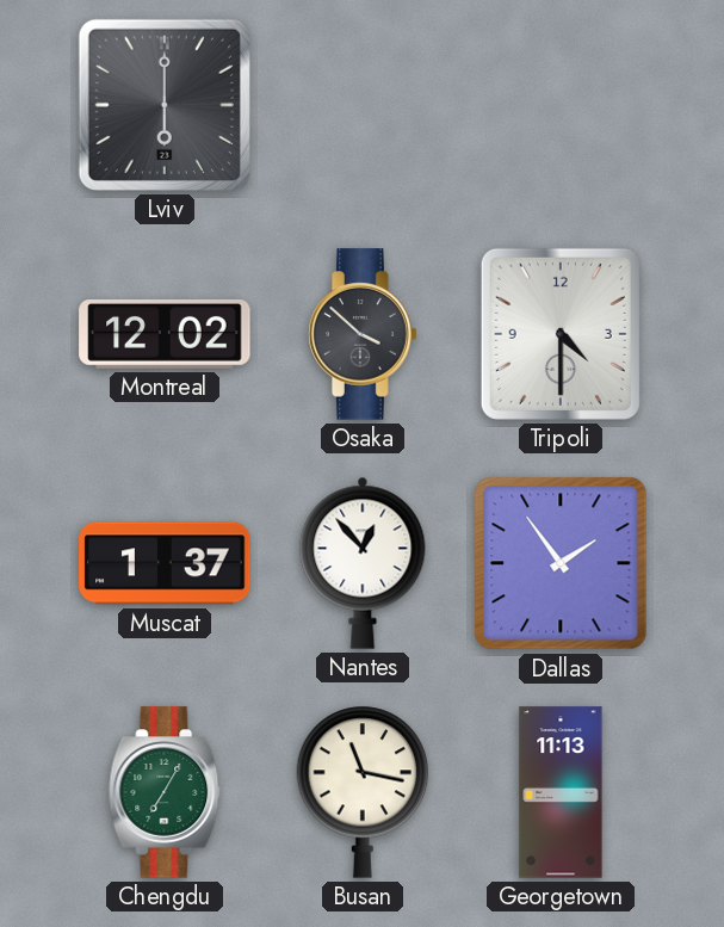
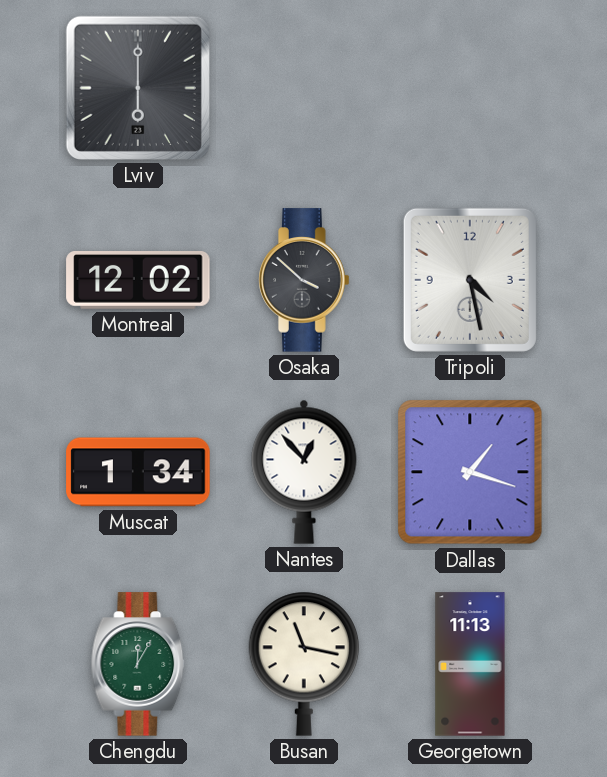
Tripoli: 4:30 -> 4:28
Muscat: 1:37 -> 1:34
Dallas: 1:54 -> 1:18
Chengdu: 7:05 -> 12:05
